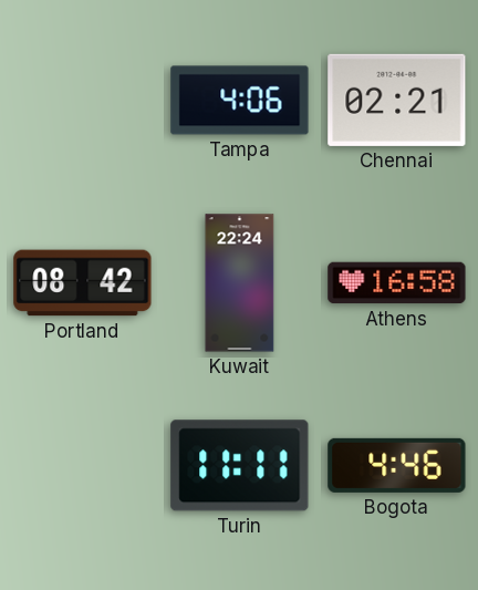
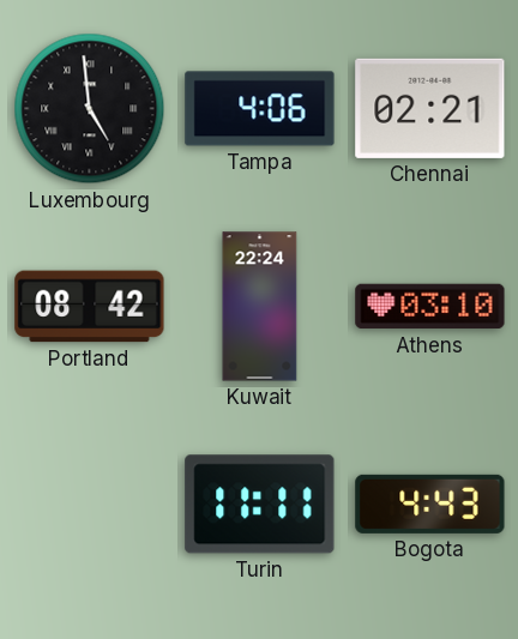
Luxembourg: none -> 4:59
Athens: 16:58 -> 03:10
Bogota: 4:46 -> 4:43
